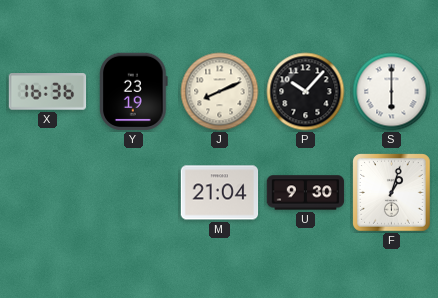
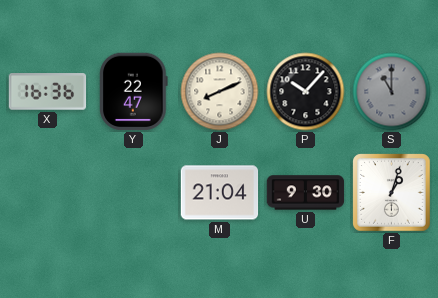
Y: 23:19 -> 22:47
S: 6:00 -> 11:00
S dial: white -> grey
